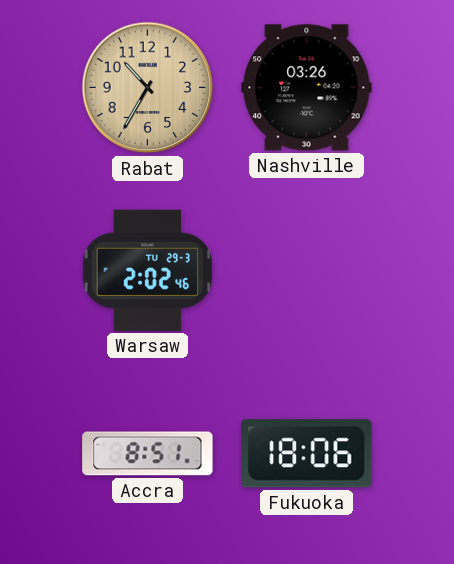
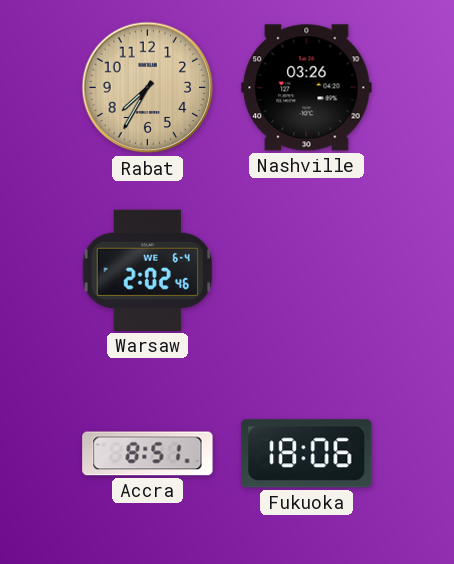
Rabat: 10:35 -> 7:35
Warsaw date: TU 29-3 -> WE 6-4
